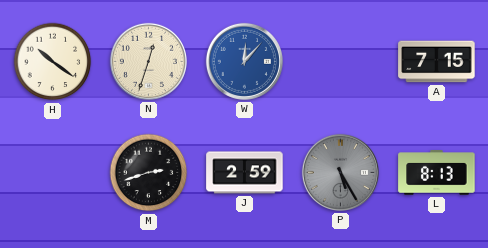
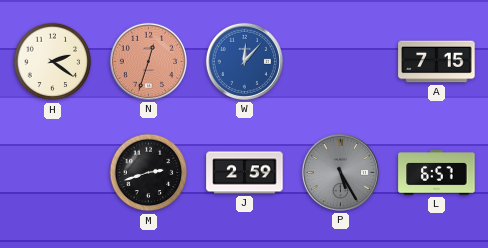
H: 10:21 -> 2:21
N dial: cream -> salmon
L: 8:13 -> 6:57
